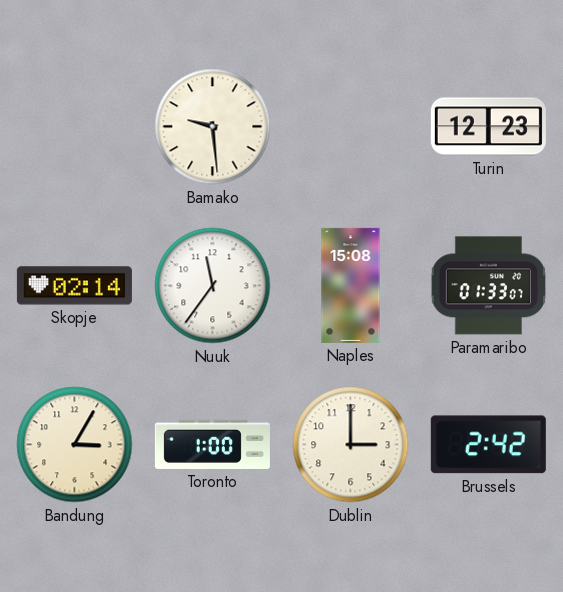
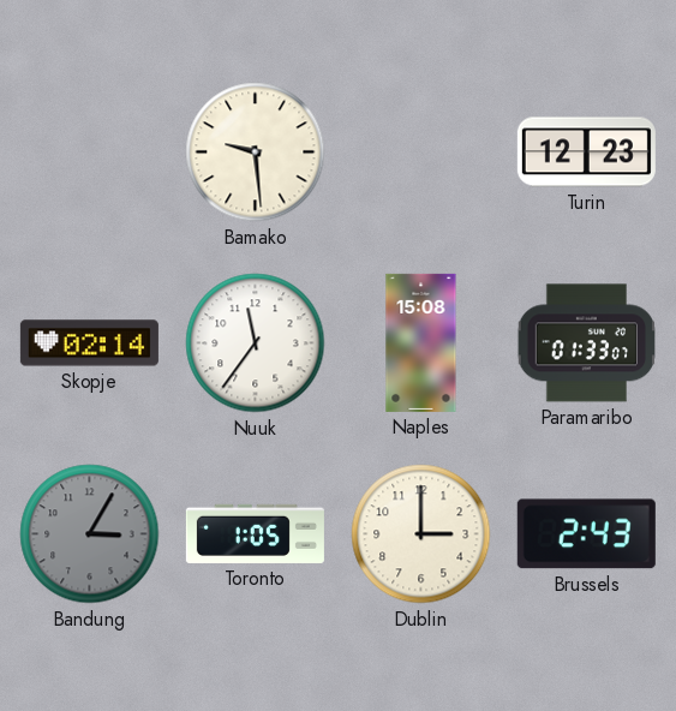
Bandung dial: cream -> grey
Toronto: 1:00 -> 1:05
Brussels: 2:42 -> 2:43
